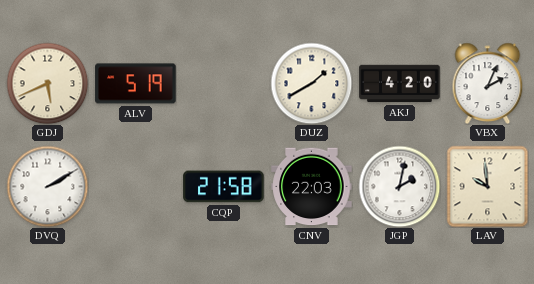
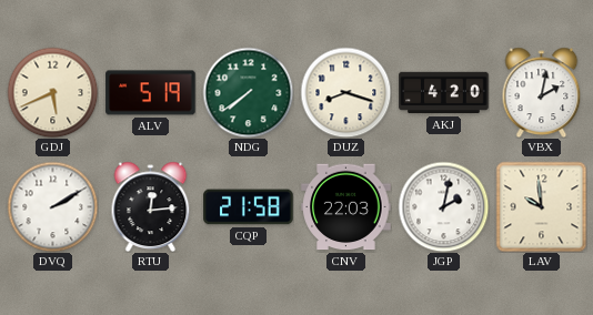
NDG: none -> 7:39
DUZ: 1:40 -> 8:18
VBX: 2:04 -> 2:02
RTU: none -> 12:14
